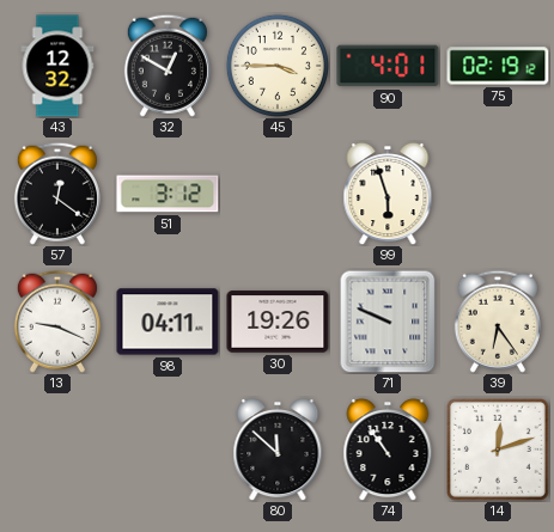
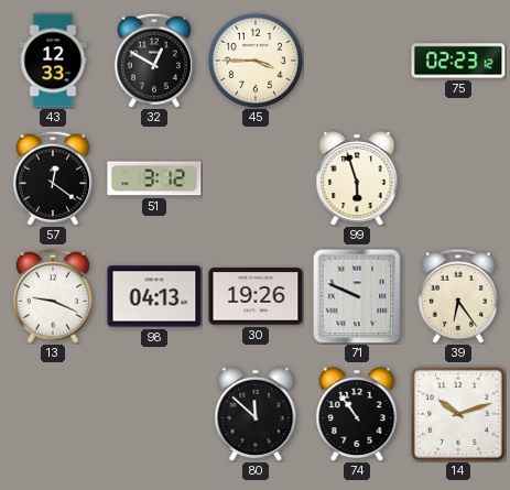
43: 12:32 -> 12:33
90: 4:01 -> none
75: 02:19 -> 02:23
98: 04:11 -> 04:13
14: 12:12 -> 10:12
